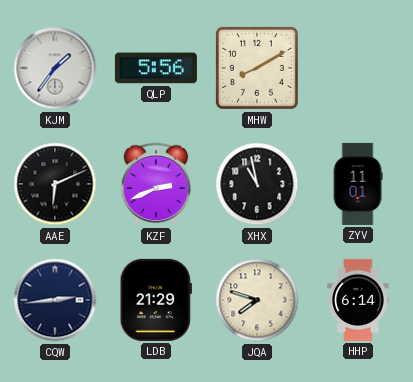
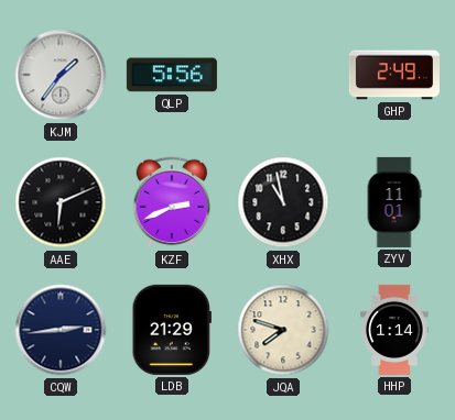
MHW: 8:10 -> none
GHP: none -> 2:49
HHP: 6:14 -> 1:14
